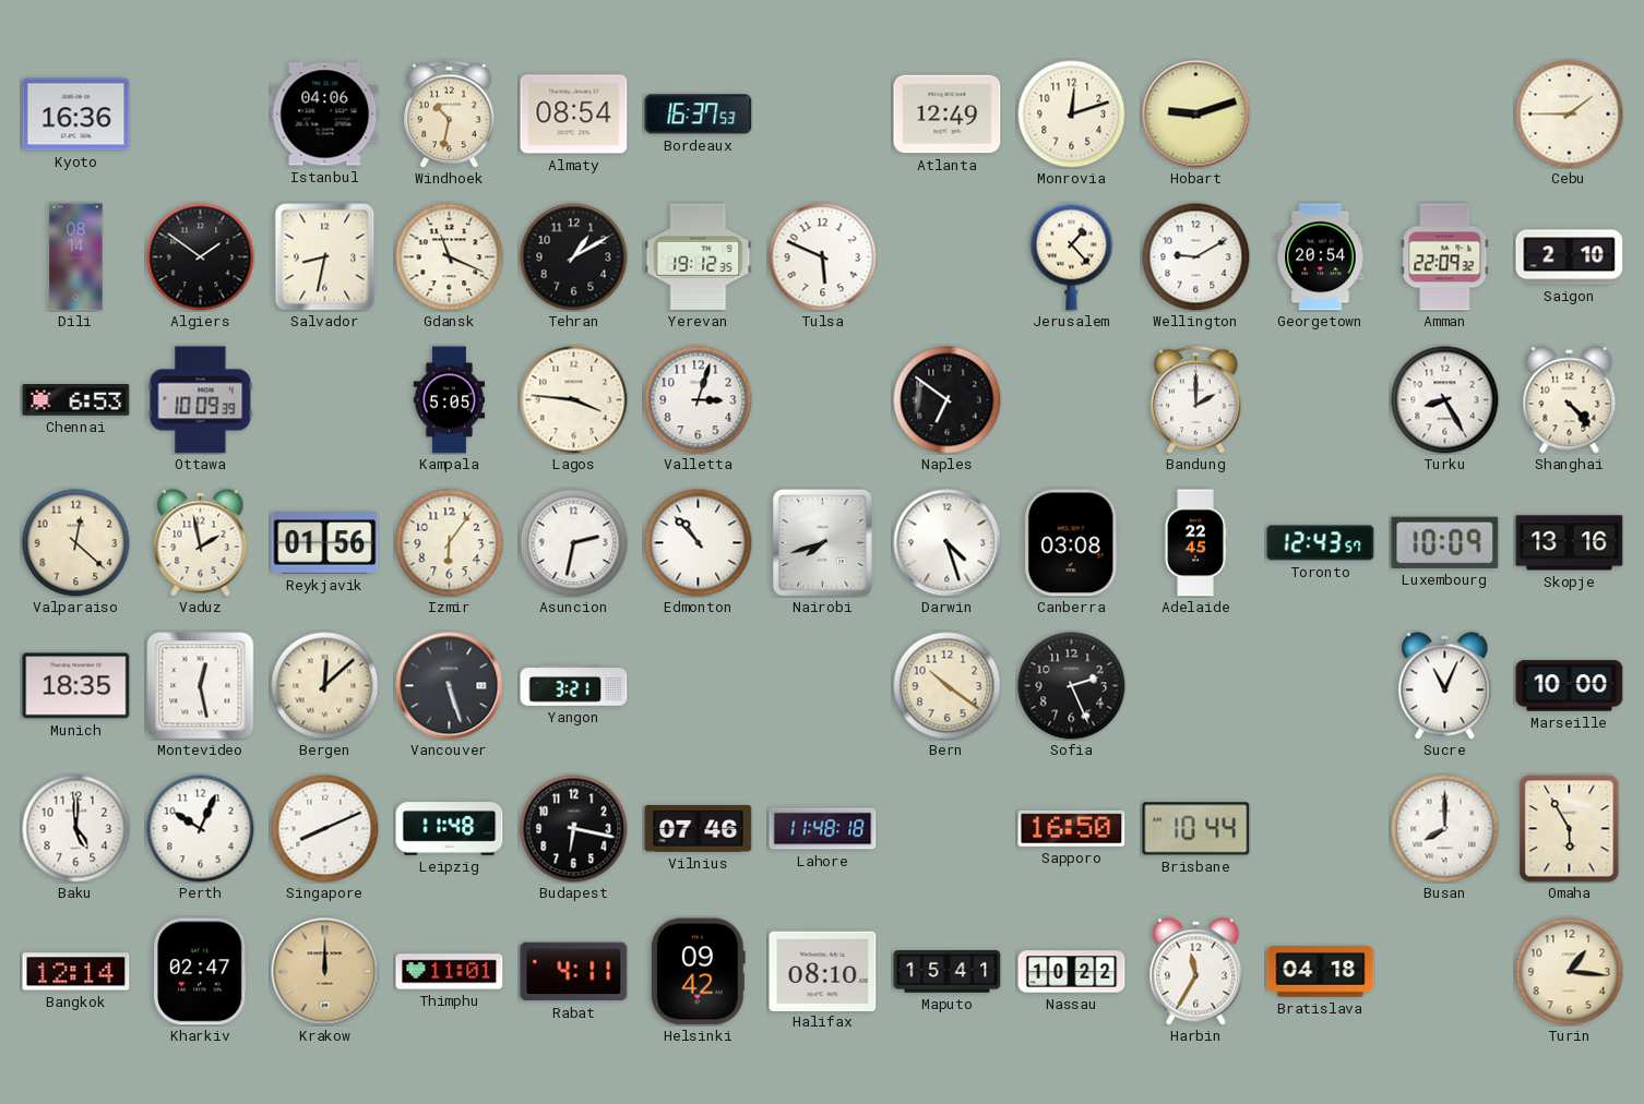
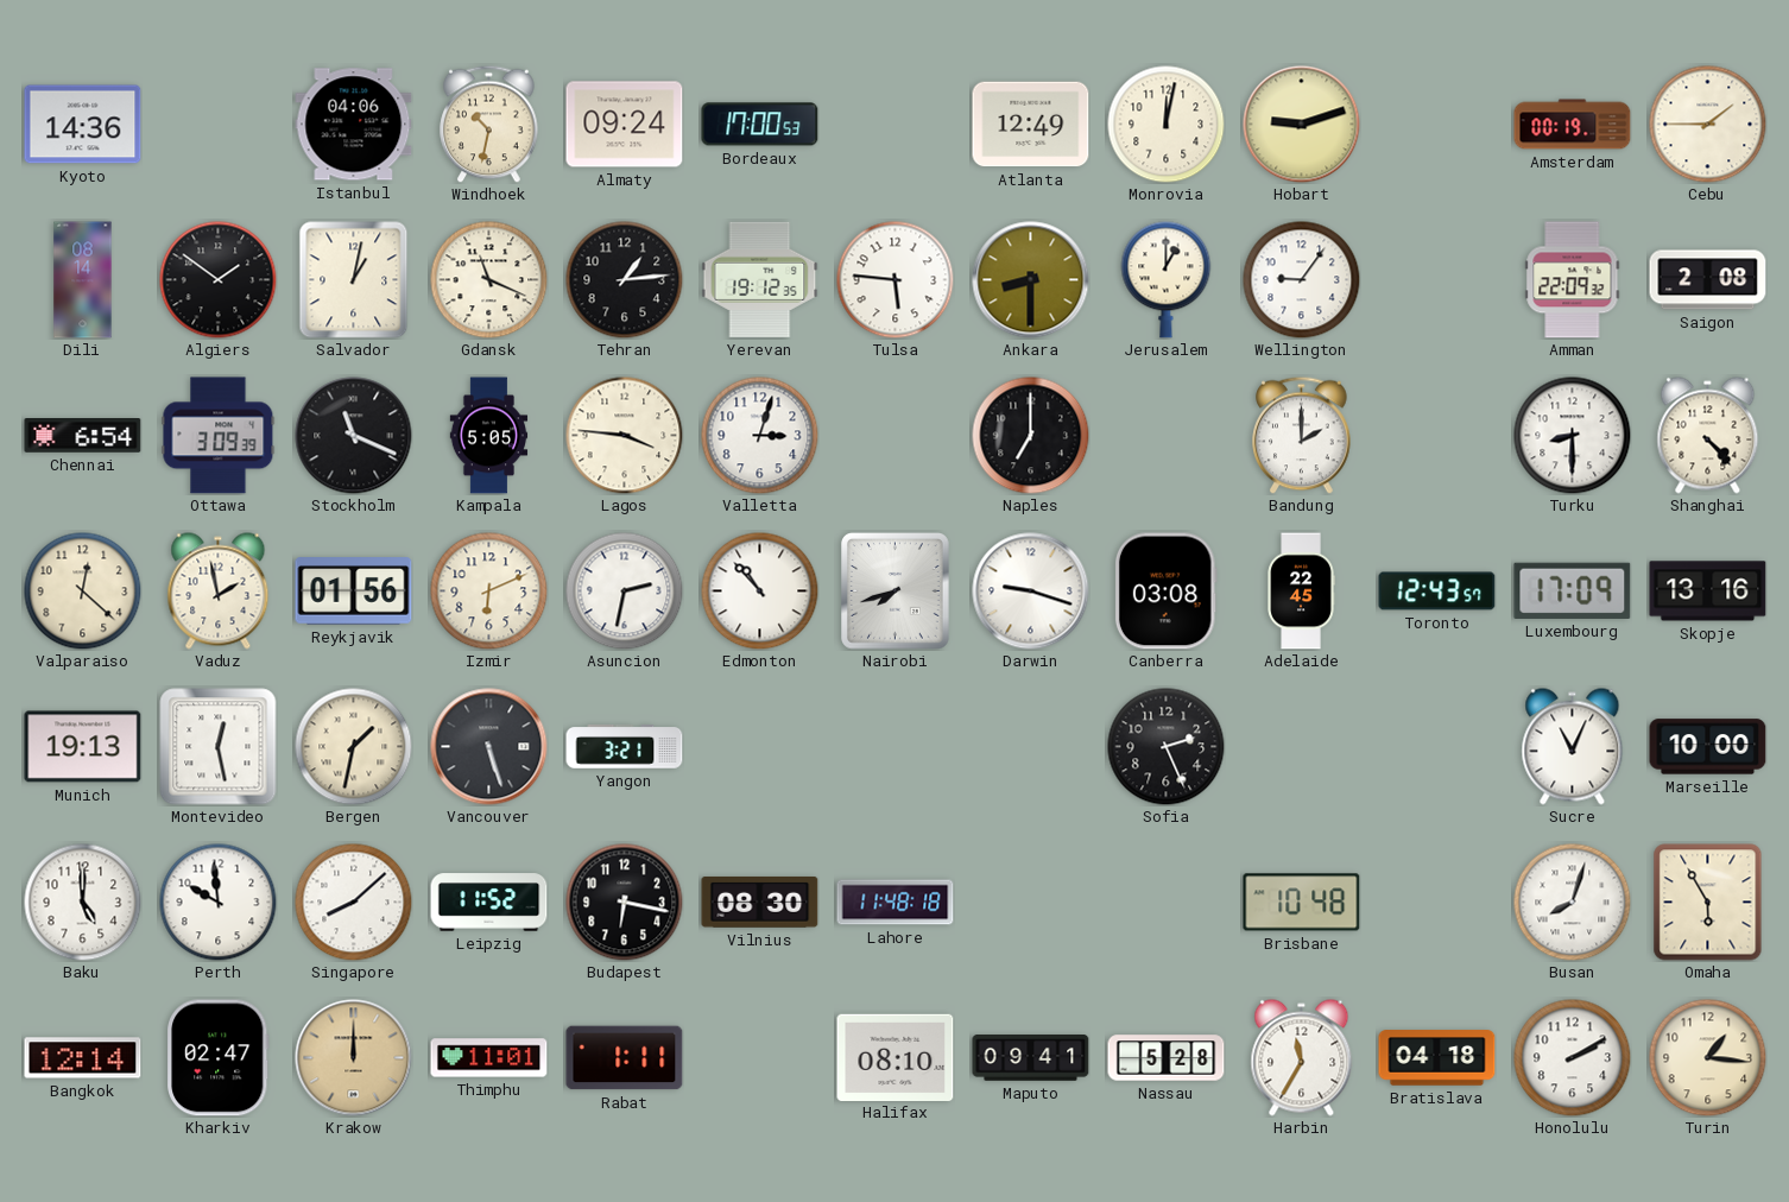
Kyoto: 16:36 -> 14:36
Almaty: 08:54 -> 09:24
Bordeaux: 16:37 -> 17:00
Monrovia: 12:12 -> 12:02
Amsterdam: none -> 00:19
Salvador: 8:32 -> 1:02
Tehran: 1:10 -> 1:14
Tulsa: 5:49 -> 5:46
Ankara: none -> 8:30
Jerusalem: 1:23 -> 1:00
Wellington: 9:10 -> 9:06
Georgetown: 20:54 -> none
Saigon: 2:10 -> 2:08
Chennai: 6:53 -> 6:54
Ottawa: 10:09 -> 3:09
Stockholm: none -> 11:19
Naples: 6:51 -> 7:00
Turku: 8:25 -> 8:30
Izmir: 6:06 -> 6:11
Darwin: 4:27 -> 9:18
Luxembourg: 10:09 -> 17:09
Munich: 18:35 -> 19:13
Bergen: 12:08 -> 1:32
Bern: 10:21 -> none
Perth: 10:04 -> 9:59
Singapore: 8:11 -> 8:08
Leipzig: 11:48 -> 11:52
Vilnius: 07:46 -> 08:30
Sapporo: 16:50 -> none
Brisbane: 10:44 -> 10:48
Busan: 8:00 -> 8:03
Rabat: 4:11 -> 1:11
Helsinki: 09:42 -> none
Maputo: 15:41 -> 09:41
Nassau: 10:22 -> 5:28
Honolulu: none -> 2:10
